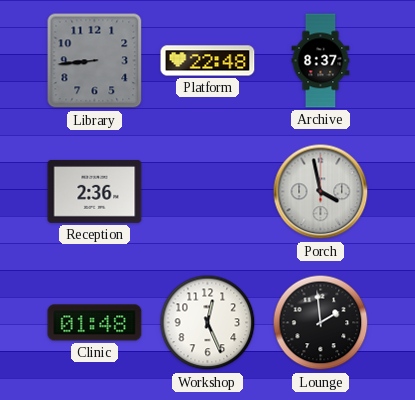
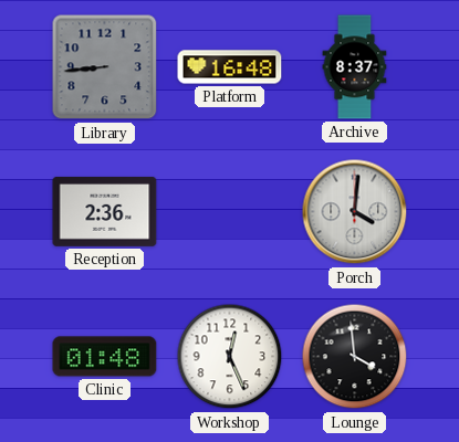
Platform: 22:48 -> 16:48
Porch: 3:58 -> 4:01
Lounge: 1:59 -> 3:59
